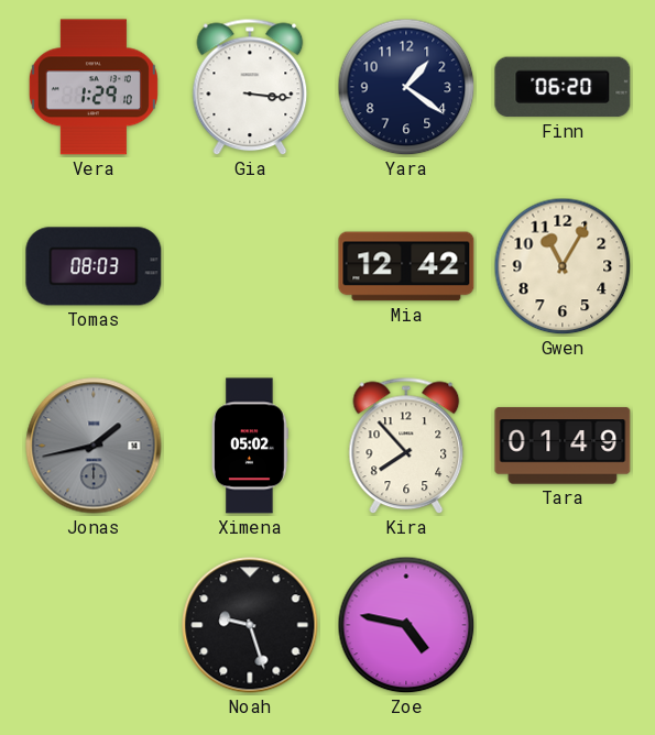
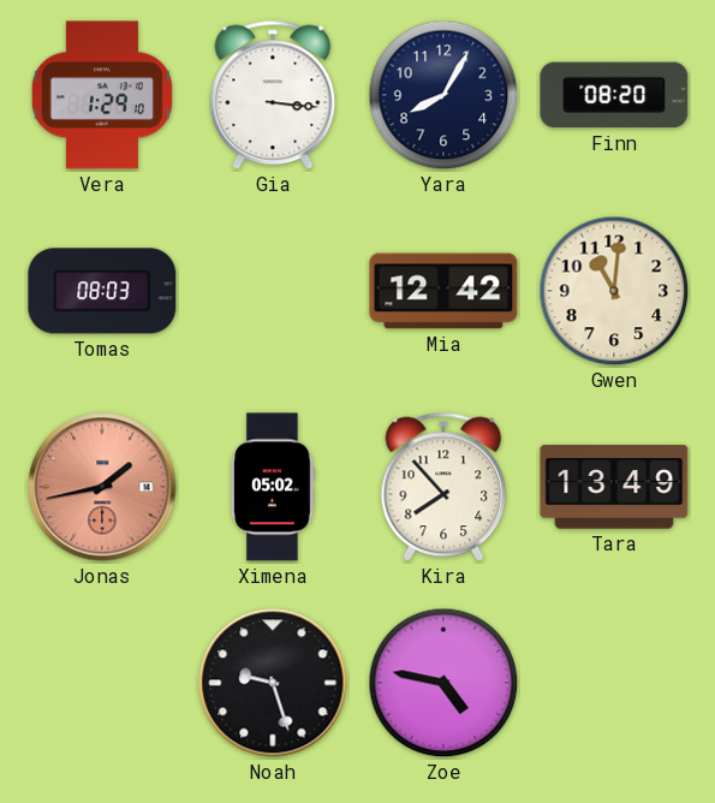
Yara: 1:21 -> 8:05
Finn: 06:20 -> 08:20
Gwen: 11:05 -> 11:01
Jonas dial: grey -> salmon
Tara: 01:49 -> 13:49
